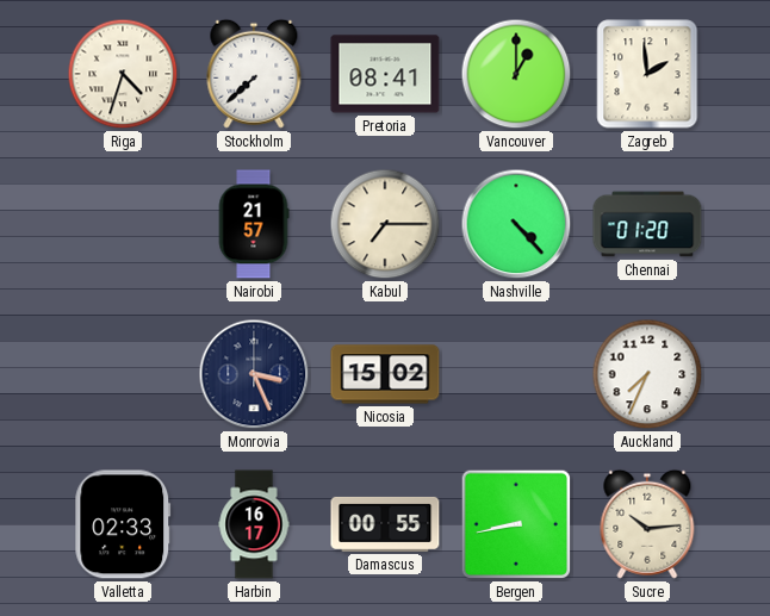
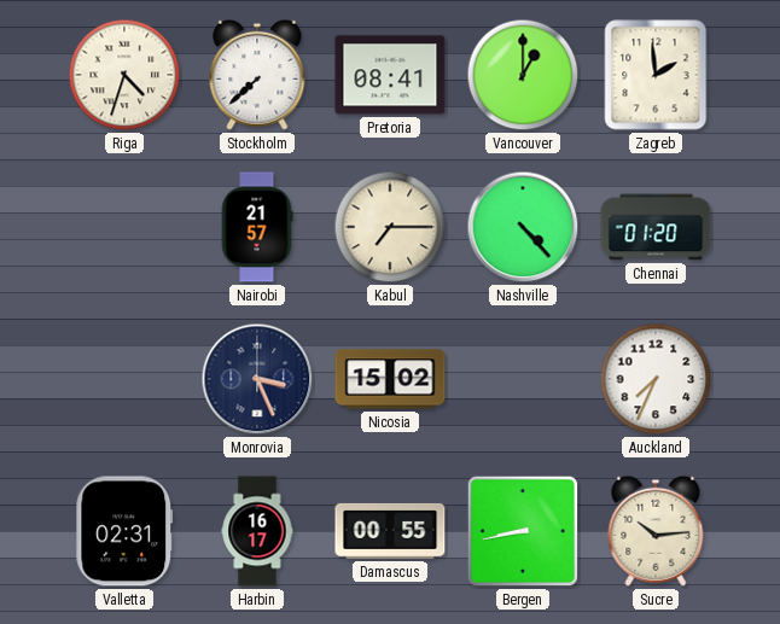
Valletta: 02:33 -> 02:31
